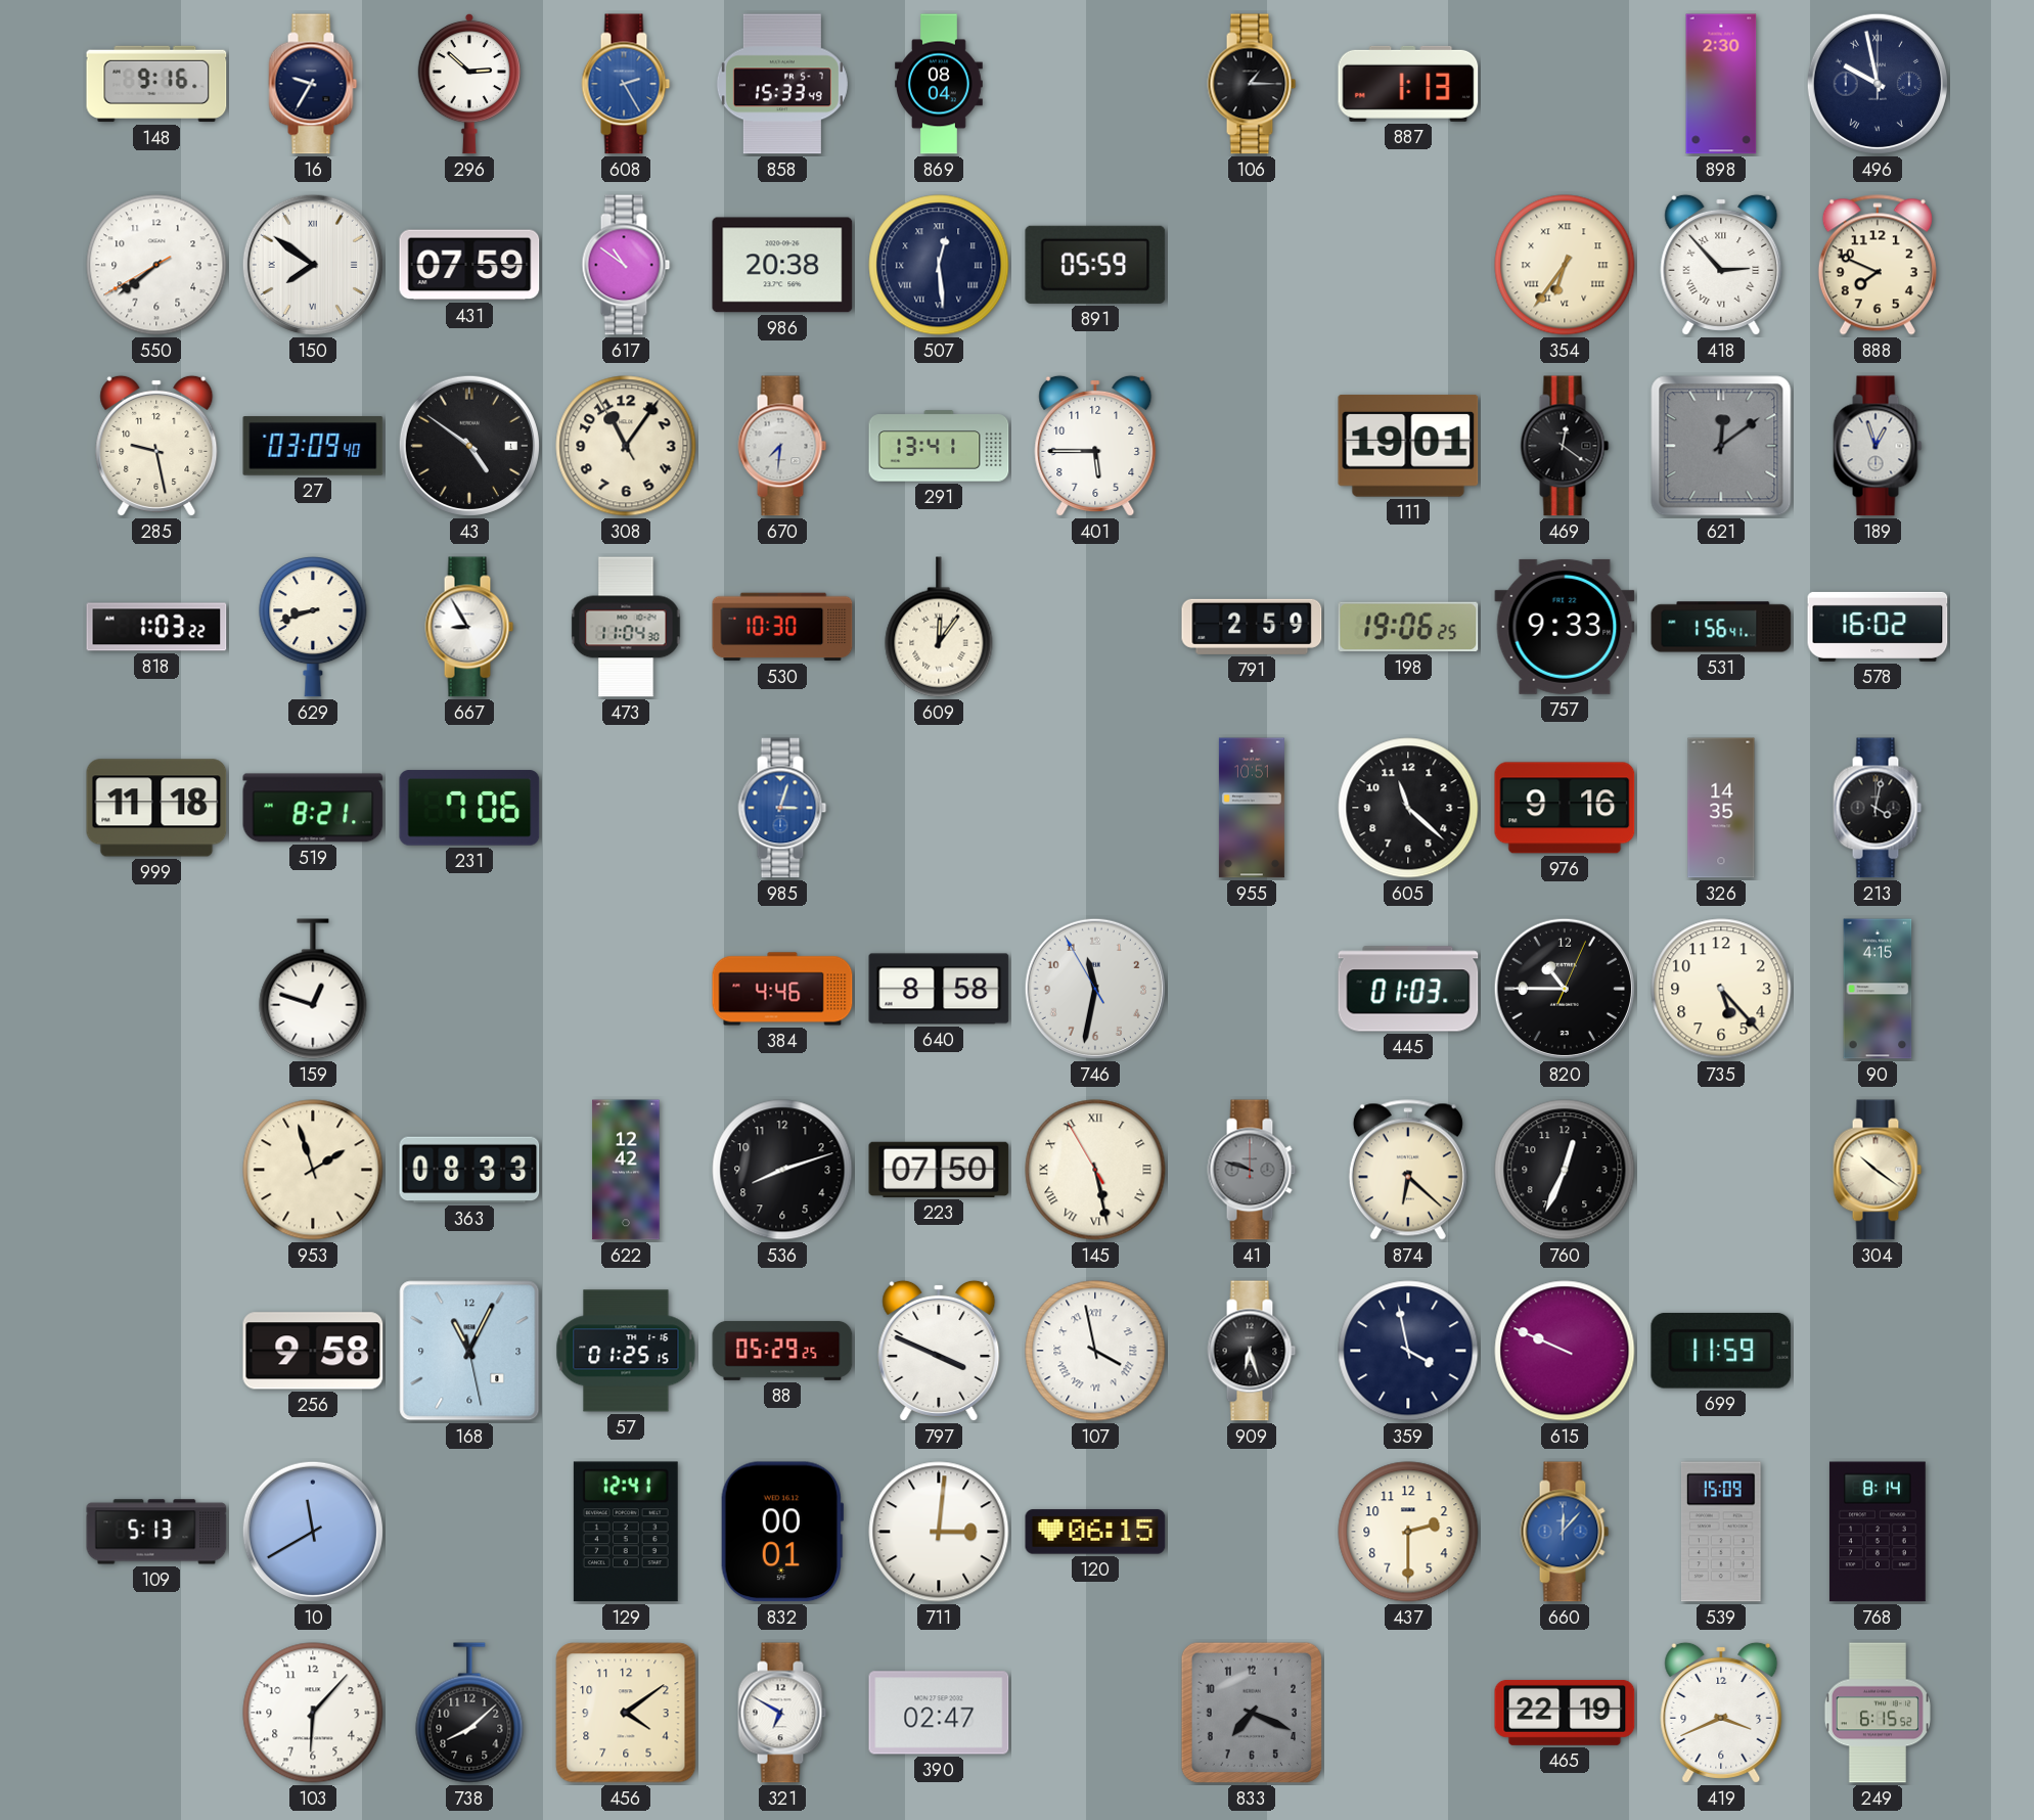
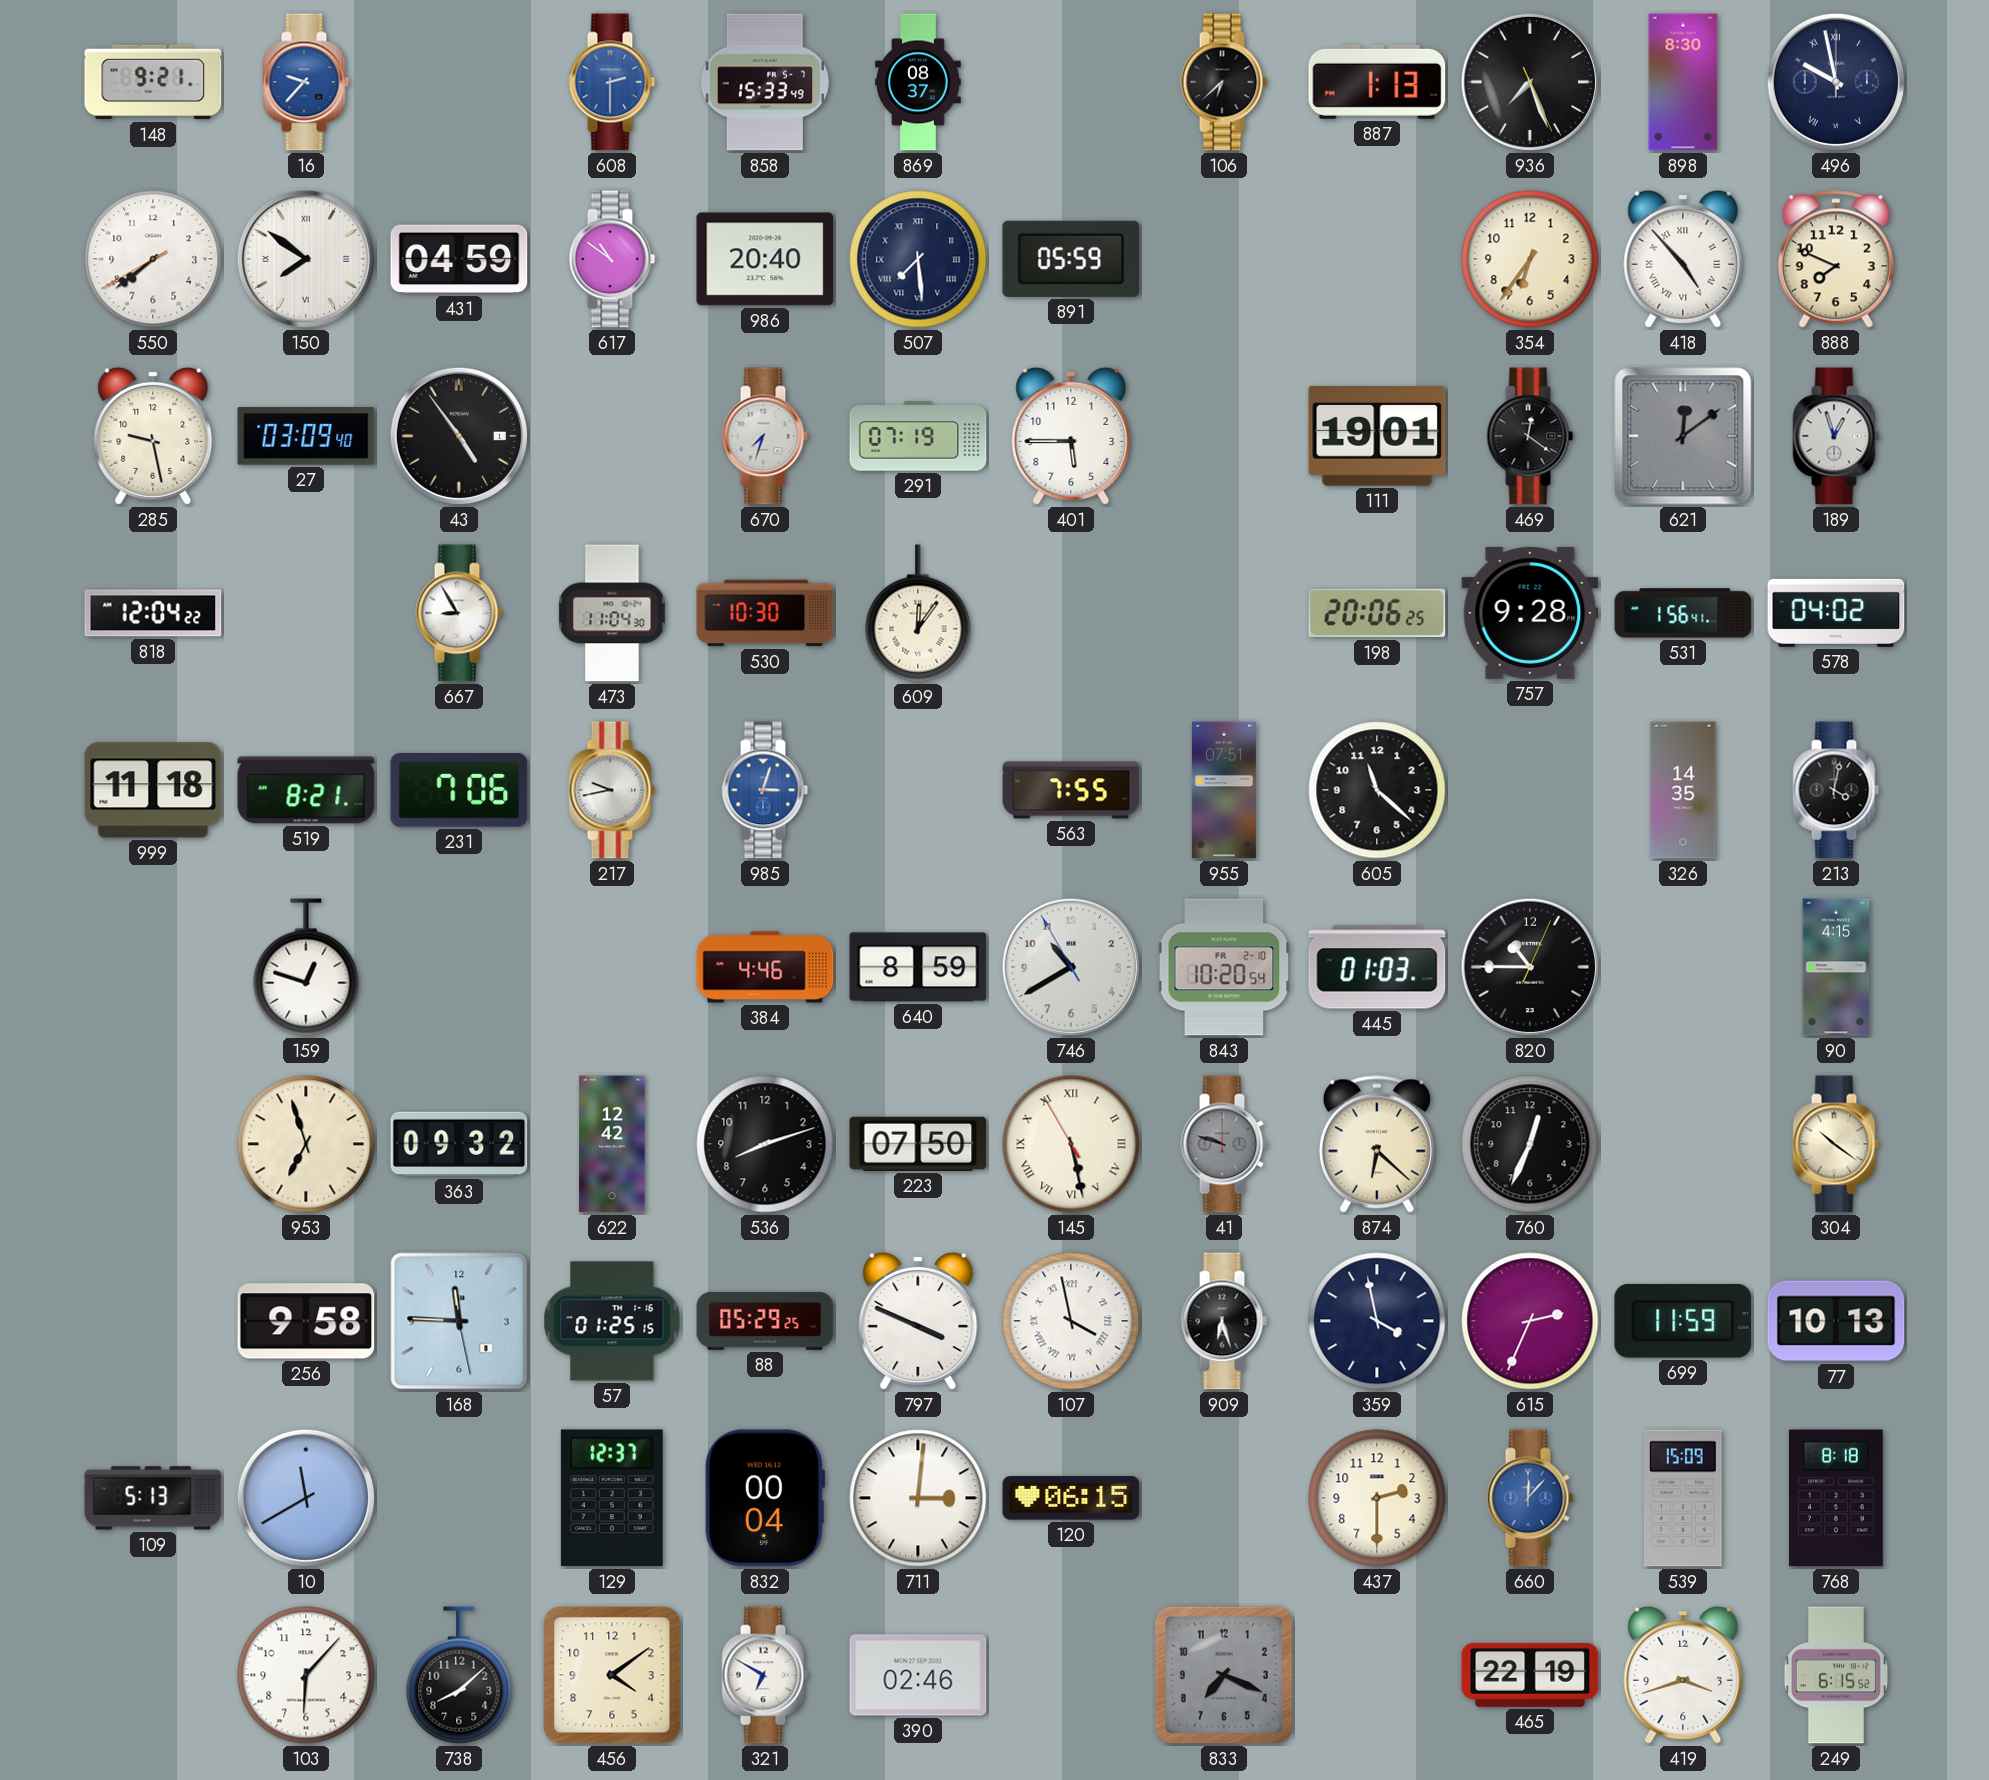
148: 9:16 -> 9:21
16: 9:35 -> 9:37
16 dial: navy -> blue
296: 2:52 -> none
608: 2:25 -> 2:30
869: 08:04 -> 08:37
106: 1:15 -> 6:38
936: none -> 7:26
898: 2:30 -> 8:30
431: 07:59 -> 04:59
986: 20:38 -> 20:40
507: 12:29 -> 7:29
354 numerals: Roman -> Arabic
418: 2:53 -> 4:53
43: 4:51 -> 4:54
308: 11:05 -> none
670: 7:31 -> 7:33
291: 13:41 -> 07:19
818: 1:03 -> 12:04
629: 8:42 -> none
791: 2:59 -> none
198: 19:06 -> 20:06
757: 9:33 -> 9:28
578: 16:02 -> 04:02
217: none -> 9:43
563: none -> 7:55
955: 10:51 -> 07:51
976: 9:16 -> none
640: 8:58 -> 8:59
746: 11:31 -> 10:39
843: none -> 10:20
735: 5:23 -> none
953: 1:57 -> 6:57
363: 08:33 -> 09:32
168: 11:04 -> 11:45
615: 9:49 -> 2:34
77: none -> 10:13
129: 12:41 -> 12:37
832: 00:01 -> 00:04
768: 8:14 -> 8:18
390: 02:47 -> 02:46
419: 3:41 -> 3:42
